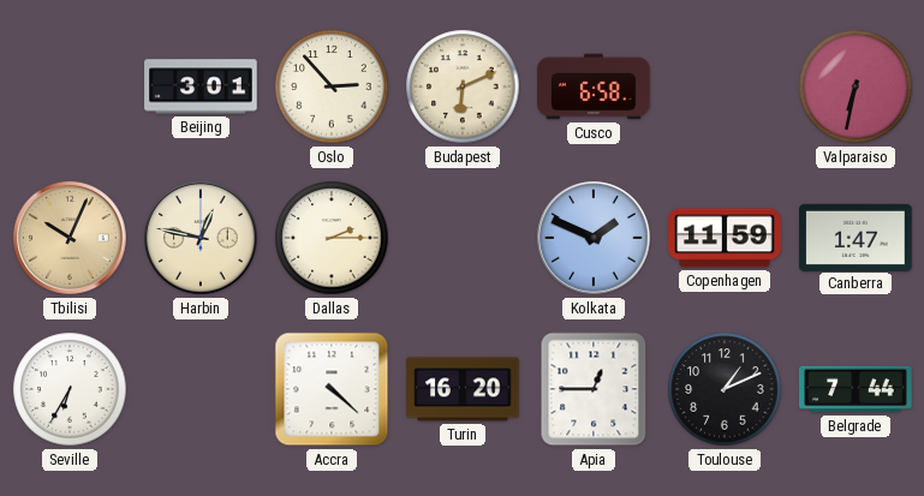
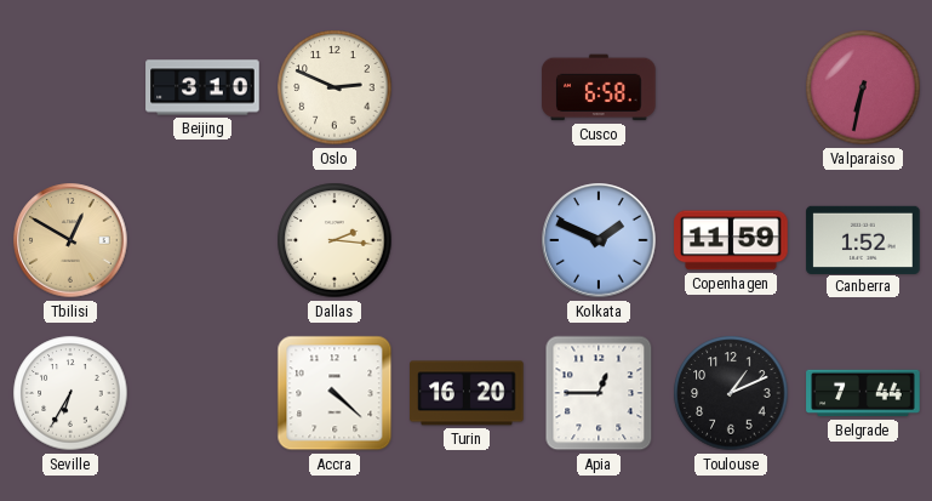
Beijing: 3:01 -> 3:10
Oslo: 2:53 -> 2:49
Budapest: 6:11 -> none
Tbilisi: 10:04 -> 12:50
Harbin: 12:47 -> none
Dallas: 2:15 -> 2:16
Canberra: 1:47 -> 1:52
